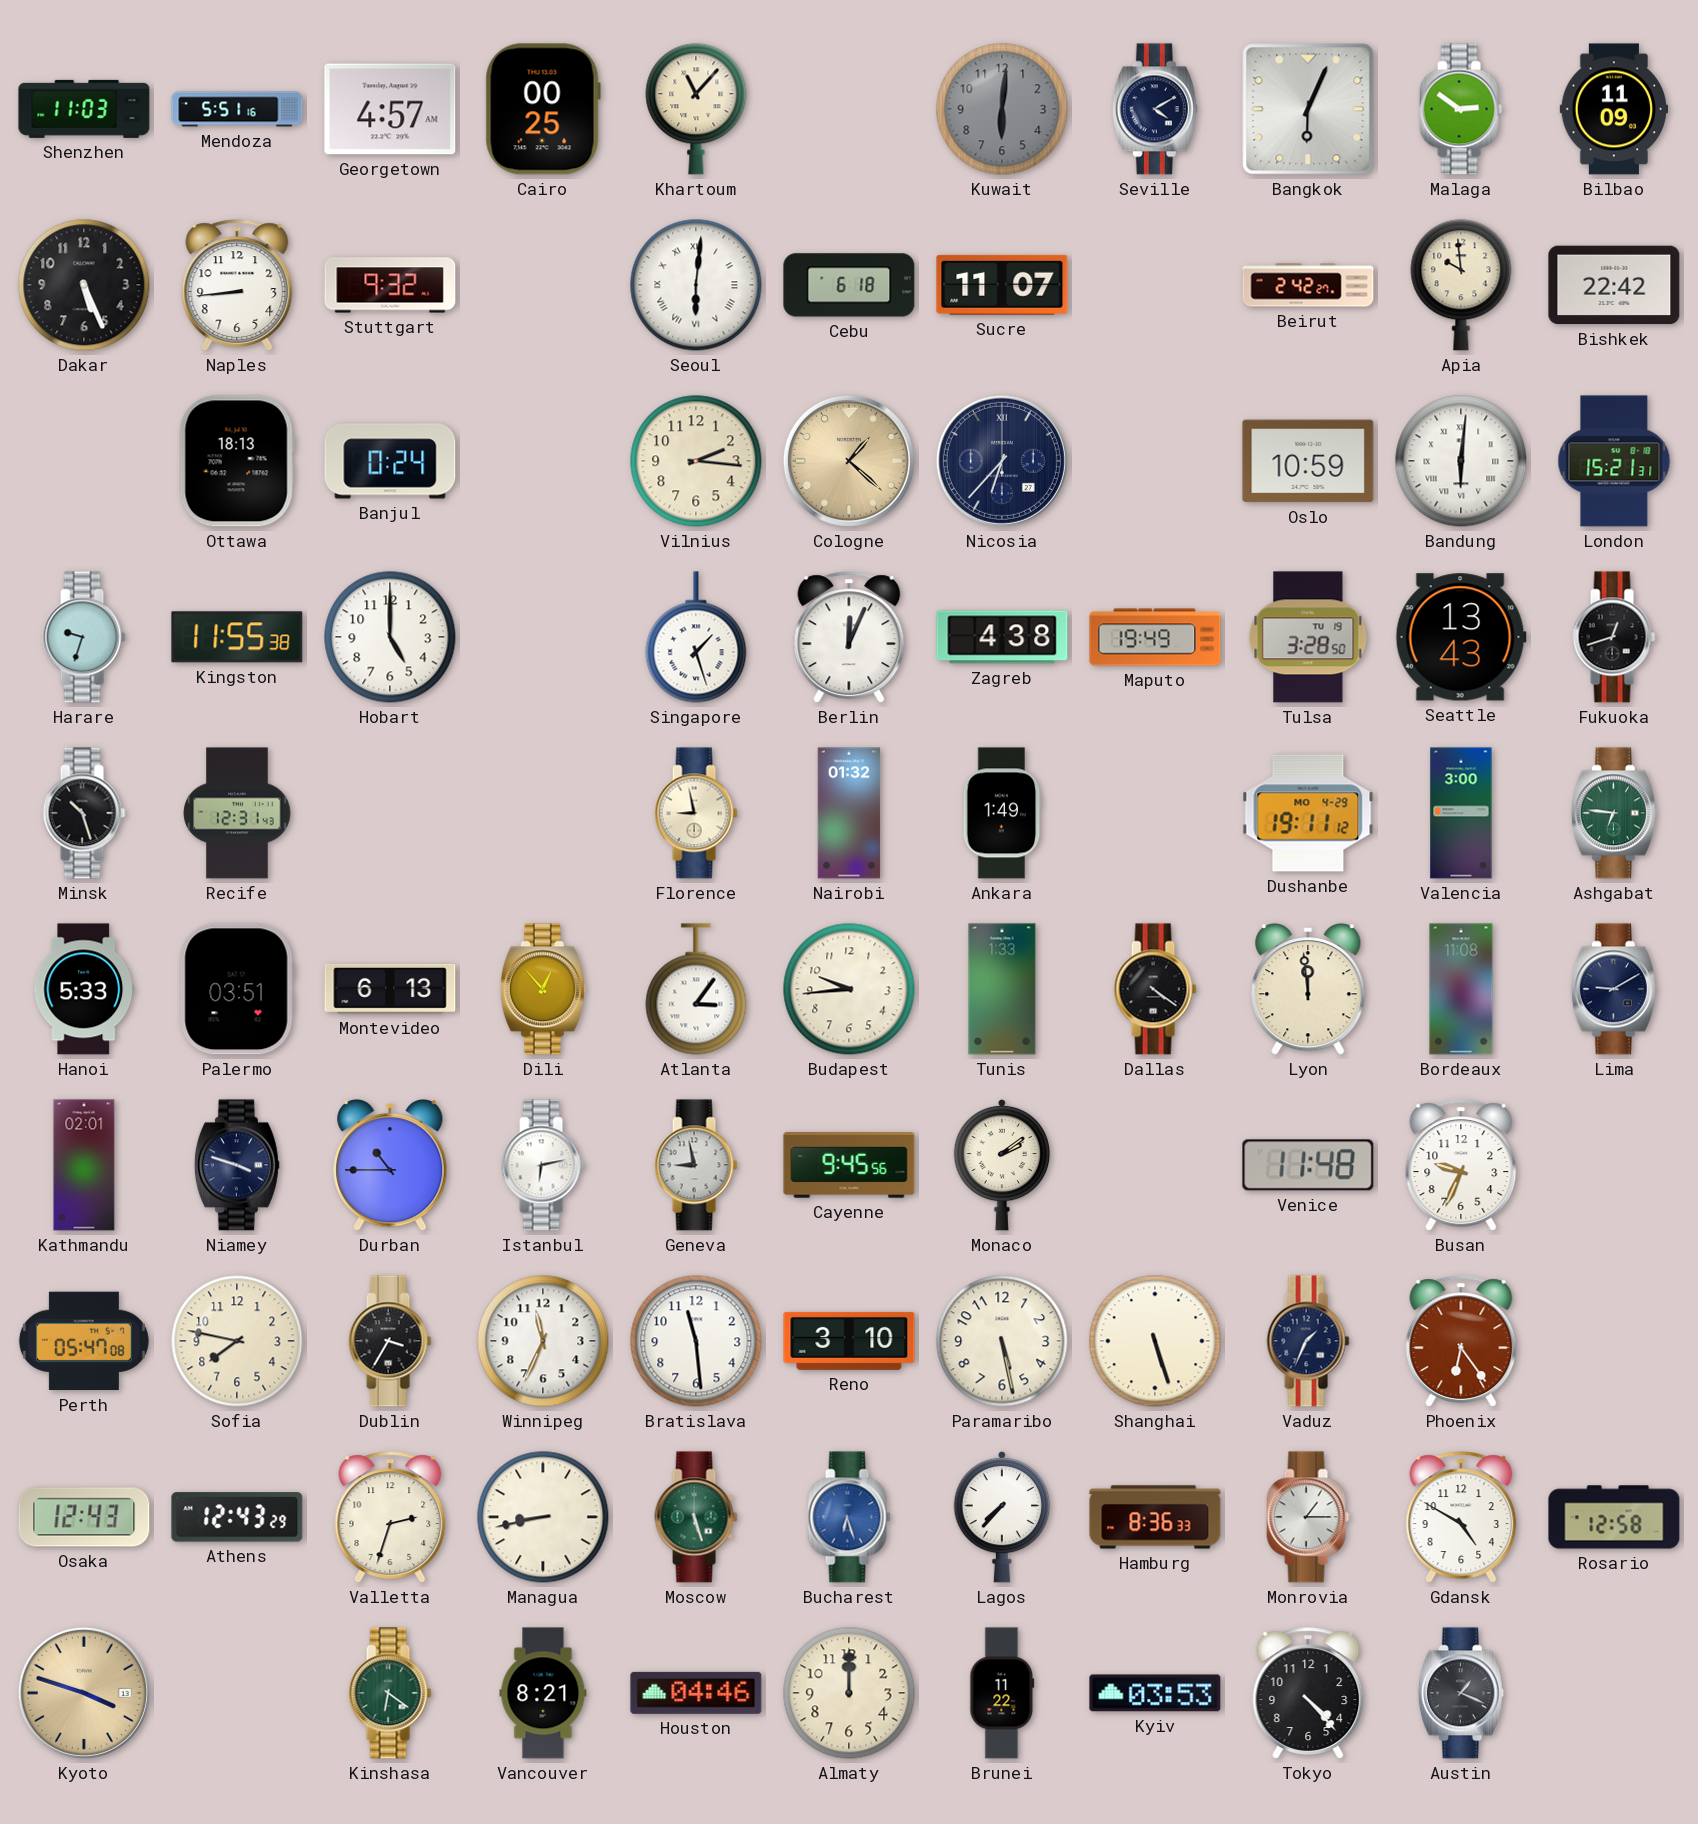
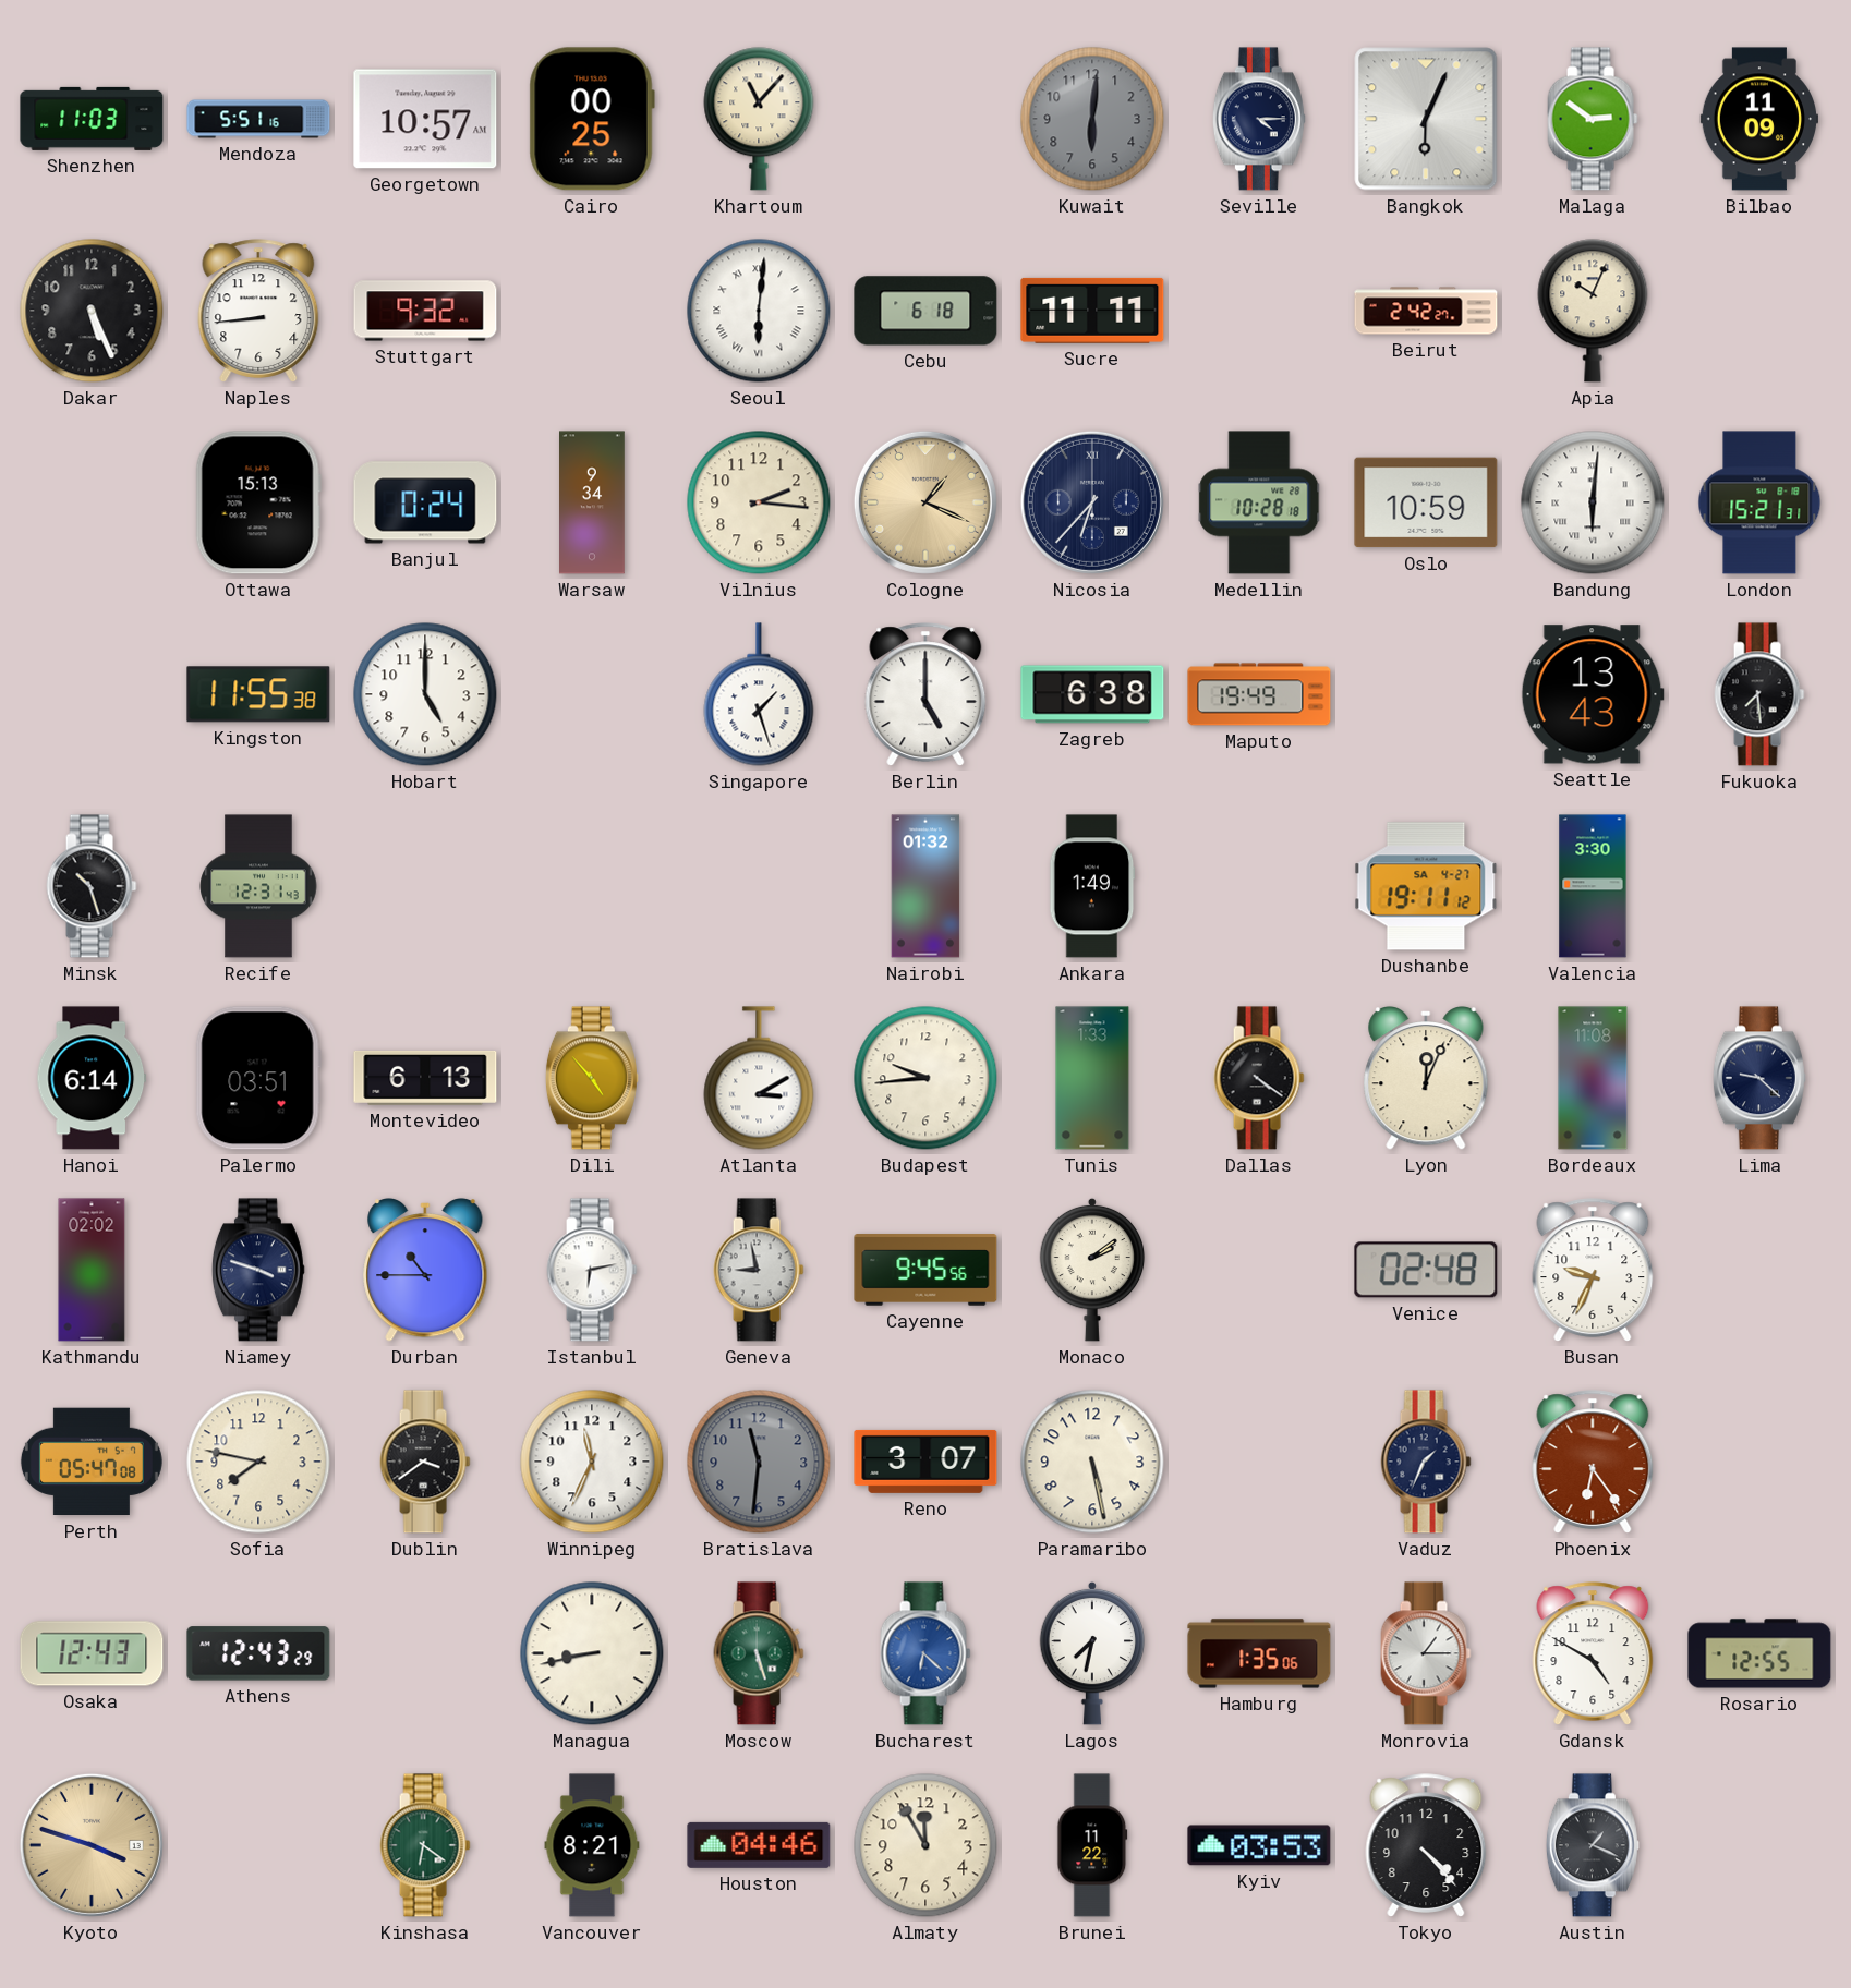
Georgetown: 4:57 -> 10:57
Seville: 4:10 -> 4:15
Sucre: 11:07 -> 11:11
Apia: 9:59 -> 10:04
Bishkek: 22:42 -> none
Ottawa: 18:13 -> 15:13
Warsaw: none -> 9:34
Cologne: 1:22 -> 1:19
Medellin: none -> 10:28
Harare: 9:33 -> none
Berlin: 12:04 -> 5:00
Zagreb: 4:38 -> 6:38
Tulsa: 3:28 -> none
Fukuoka: 12:42 -> 7:29
Florence: 8:58 -> none
Dushanbe date: MO 4-29 -> SA 4-27
Valencia: 3:00 -> 3:30
Ashgabat: 6:46 -> none
Hanoi: 5:33 -> 6:14
Dili: 12:53 -> 4:53
Atlanta: 3:06 -> 3:10
Lyon: 11:59 -> 12:04
Lima: 9:10 -> 9:22
Kathmandu: 02:01 -> 02:02
Venice: 11:48 -> 02:48
Dublin: 3:35 -> 3:39
Bratislava: 11:29 -> 11:31
Bratislava dial: white -> grey
Reno: 3:10 -> 3:07
Shanghai: 5:27 -> none
Valletta: 2:33 -> none
Bucharest: 6:27 -> 6:22
Lagos: 7:37 -> 7:32
Hamburg: 8:36 -> 1:35
Rosario: 12:58 -> 12:55
Almaty: 12:00 -> 11:55
